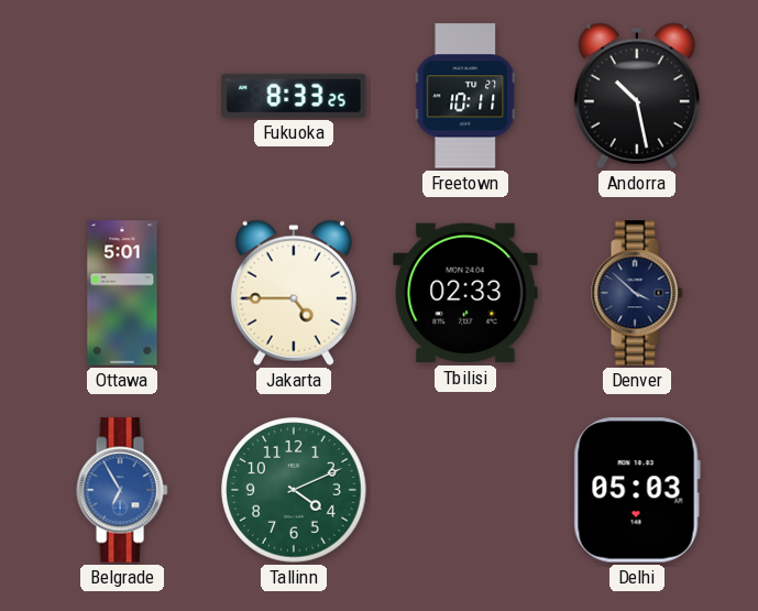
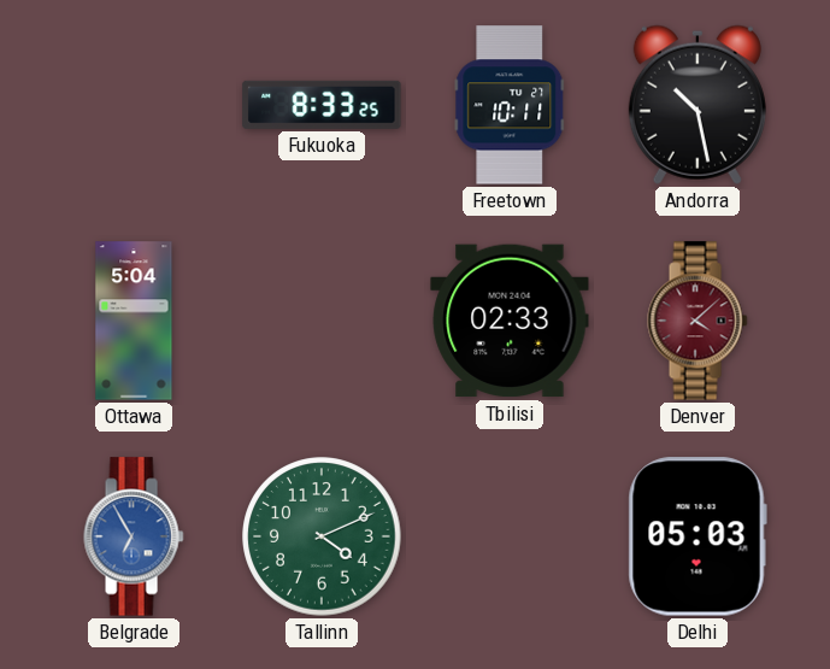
Ottawa: 5:01 -> 5:04
Jakarta: 4:45 -> none
Denver: 3:52 -> 4:08
Denver dial: navy -> burgundy
